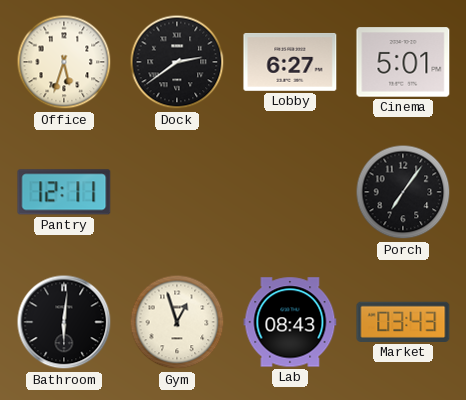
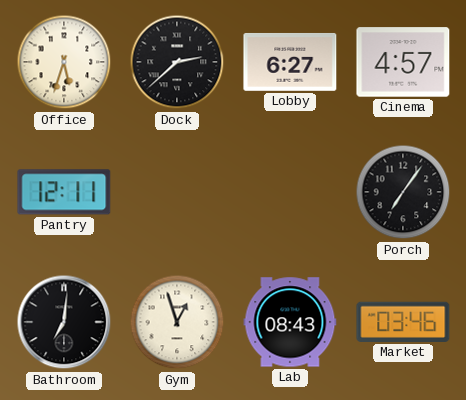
Dock: 2:39 -> 2:38
Cinema: 5:01 -> 4:57
Bathroom: 6:01 -> 7:01
Market: 03:43 -> 03:46
